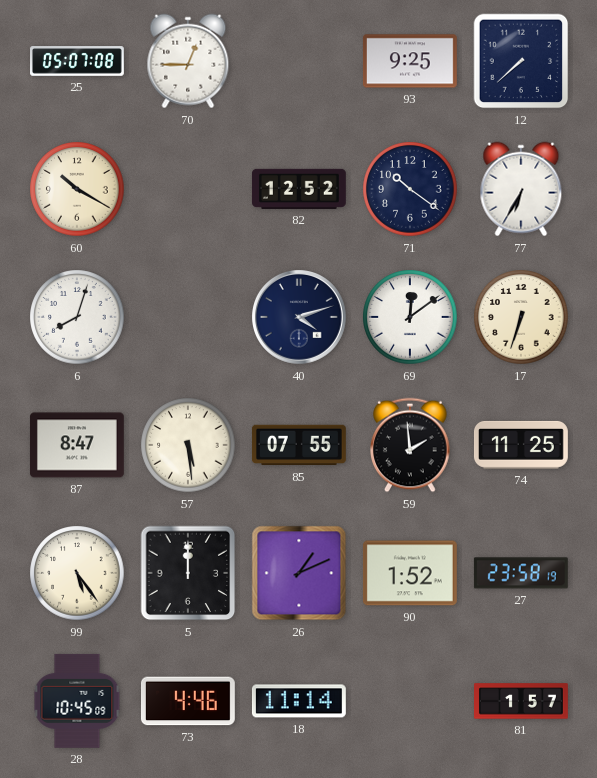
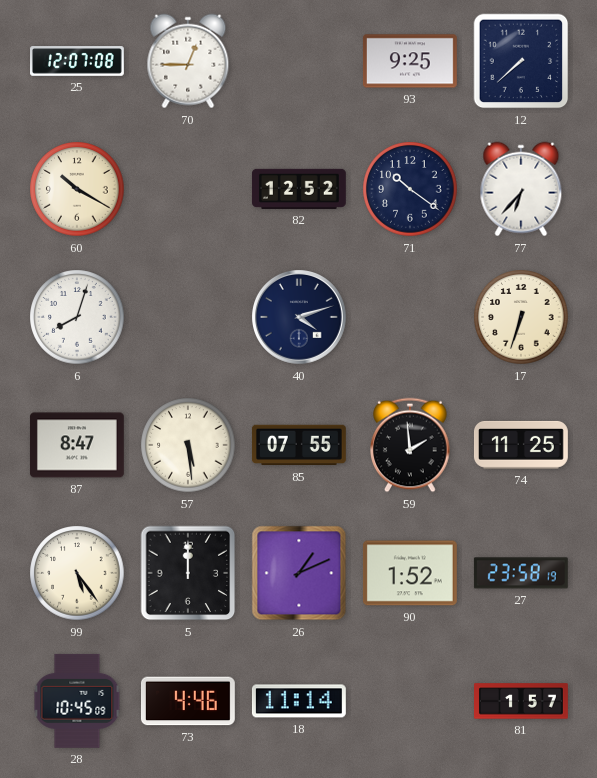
25: 05:07 -> 12:07
77: 6:35 -> 6:37
69: 12:09 -> none
